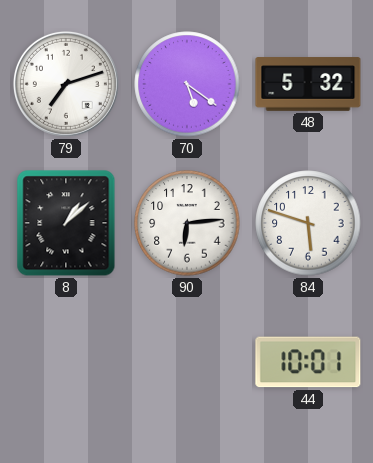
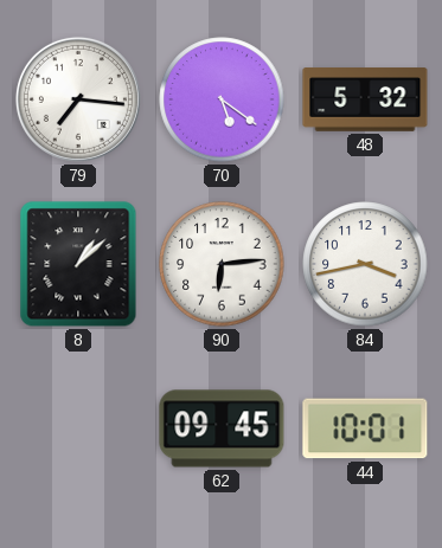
79: 7:12 -> 7:16
84: 5:48 -> 3:43
62: none -> 09:45
